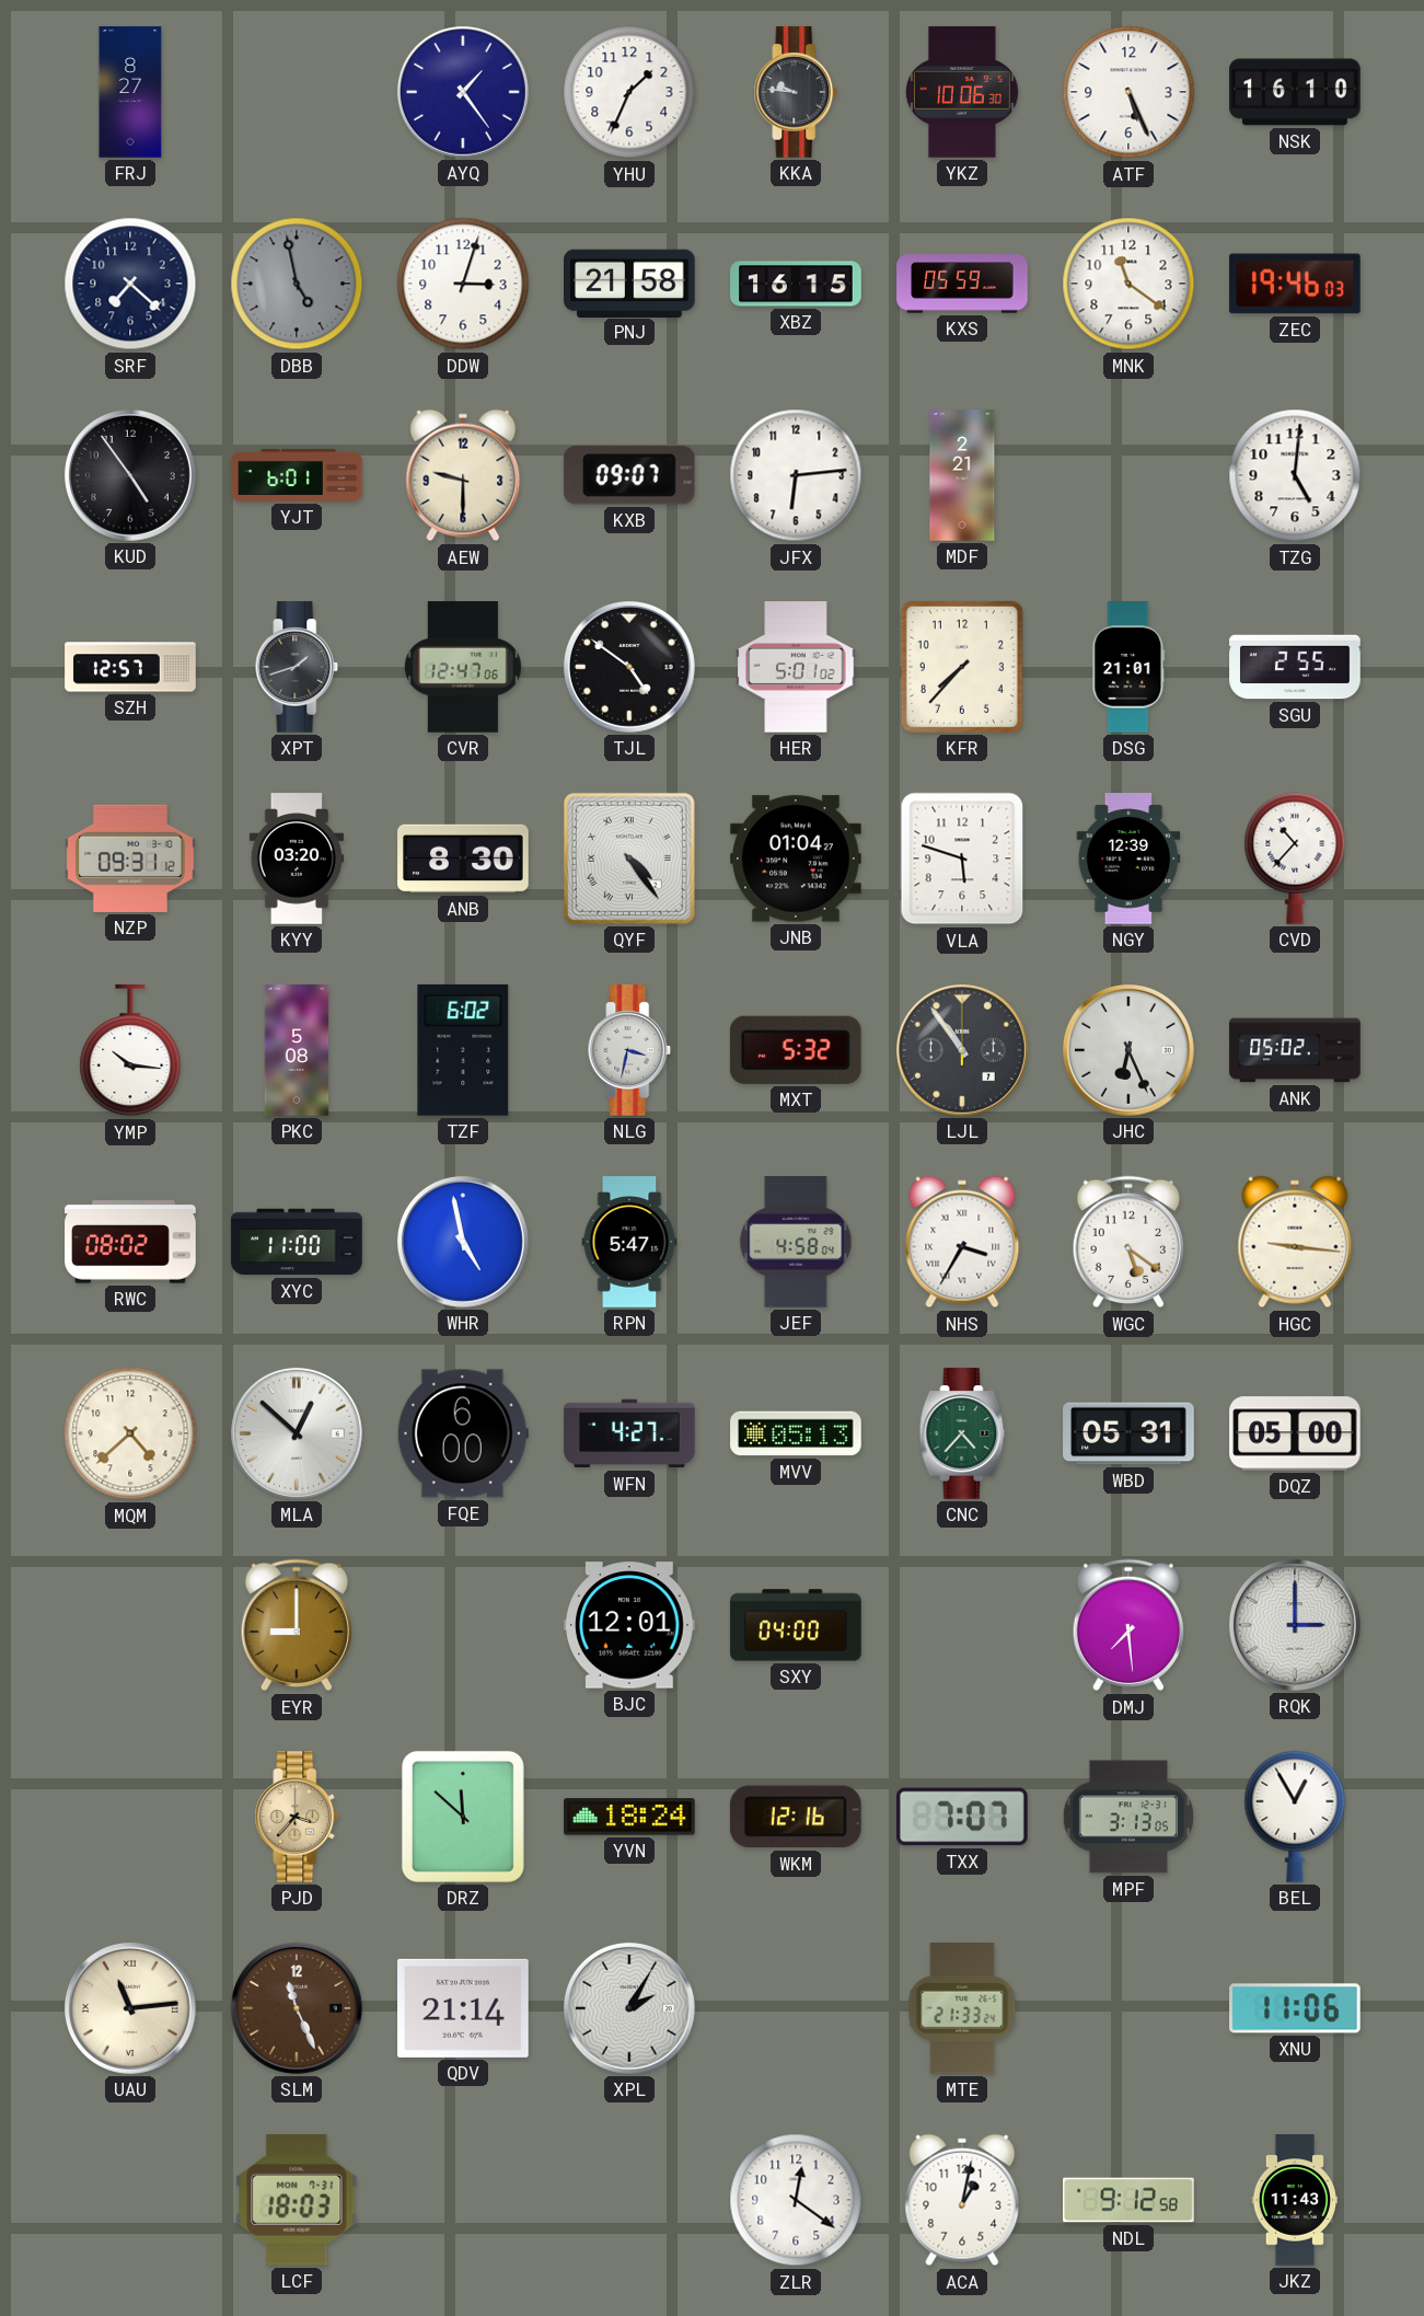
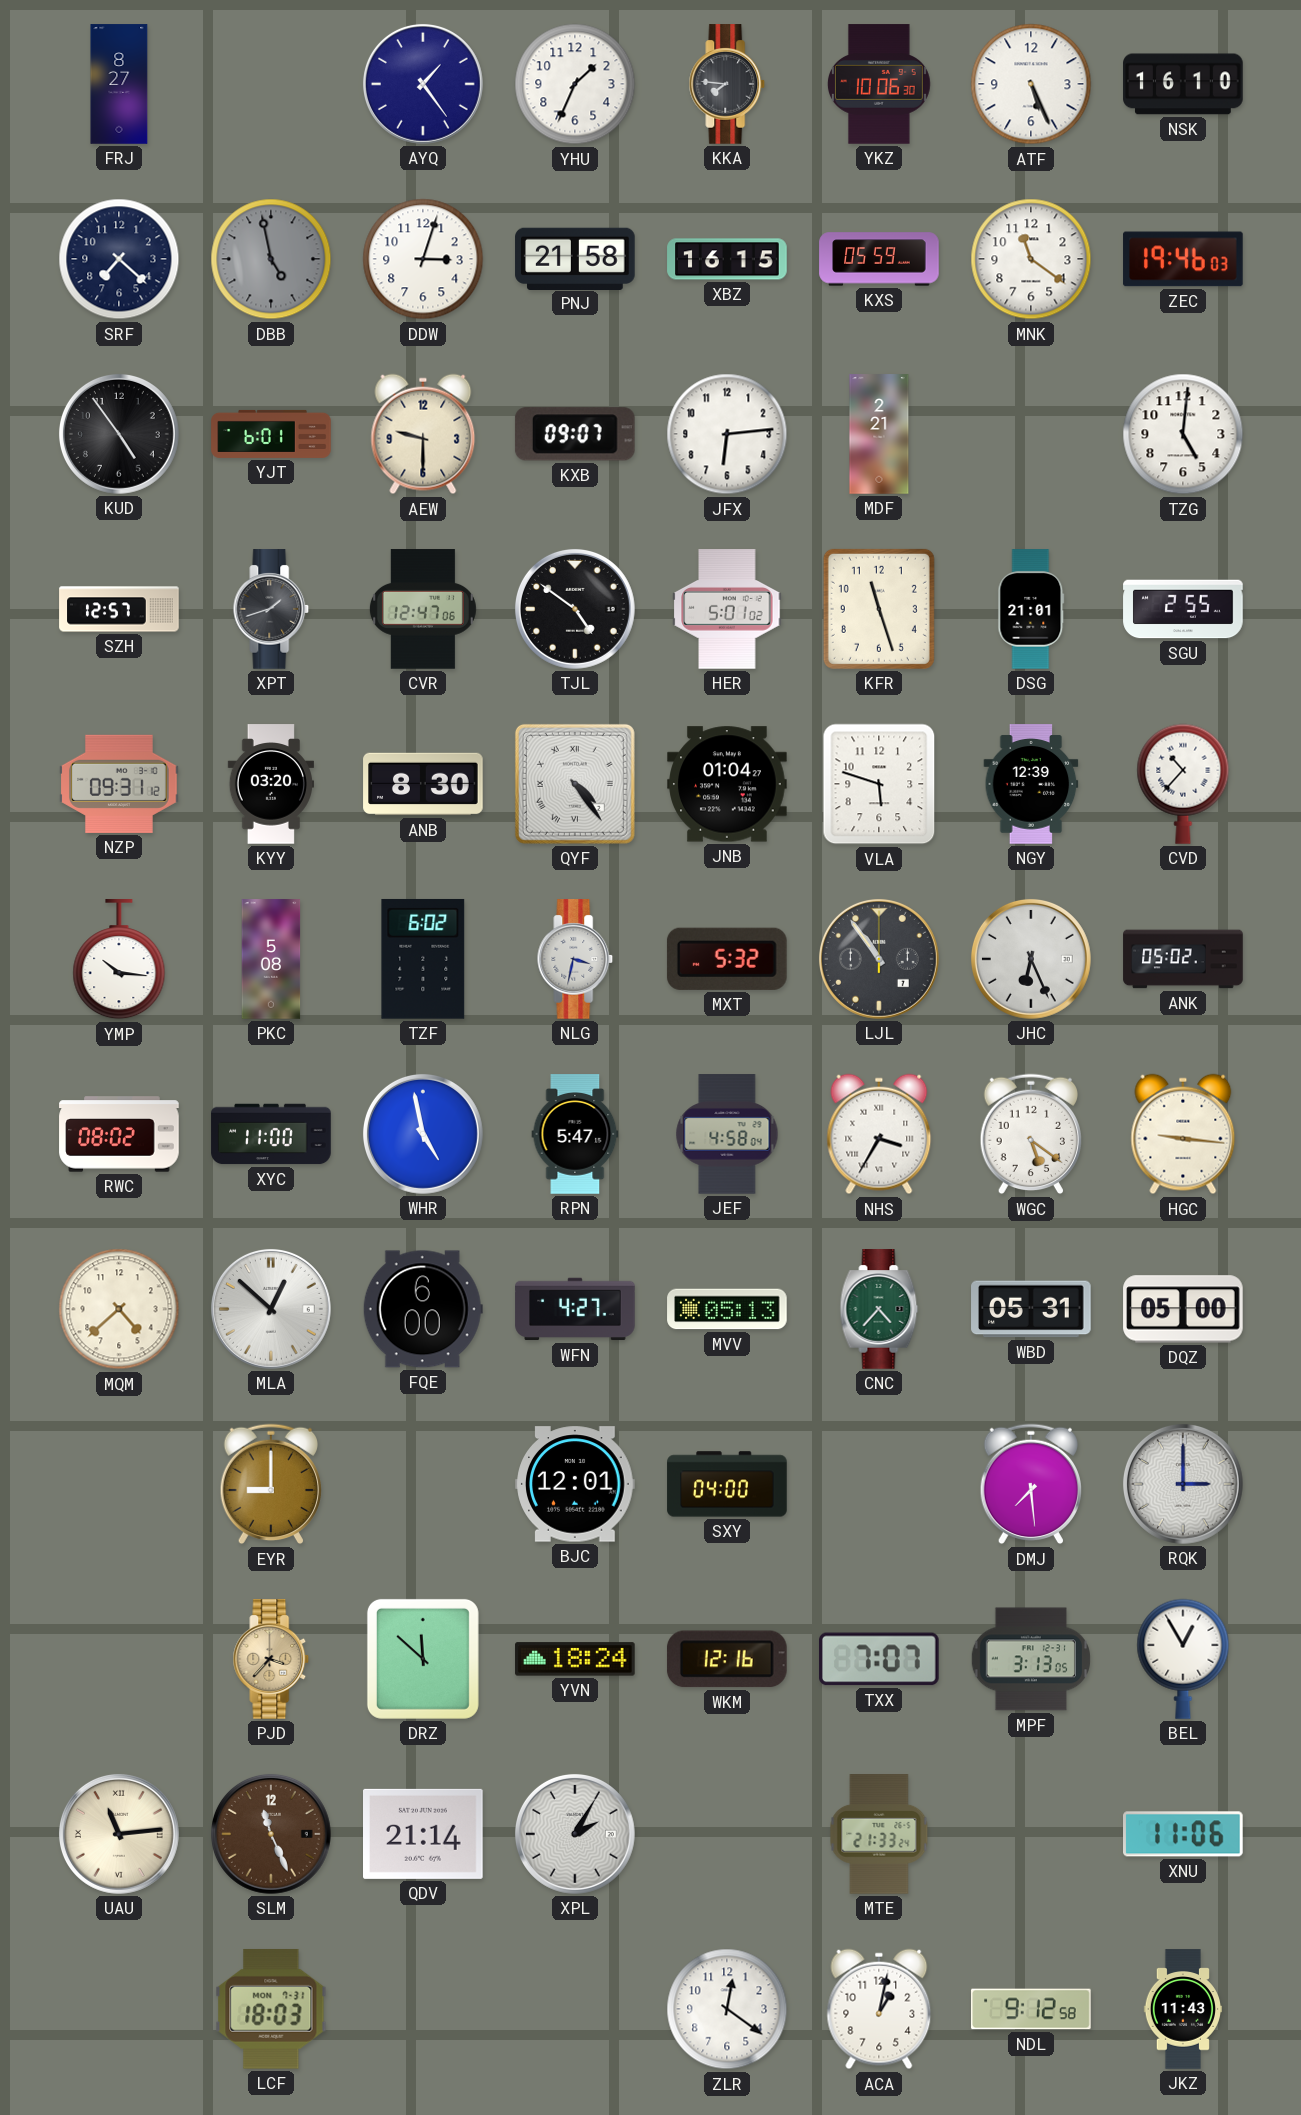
KKA: 9:46 -> 7:46
KFR: 7:37 -> 11:27
